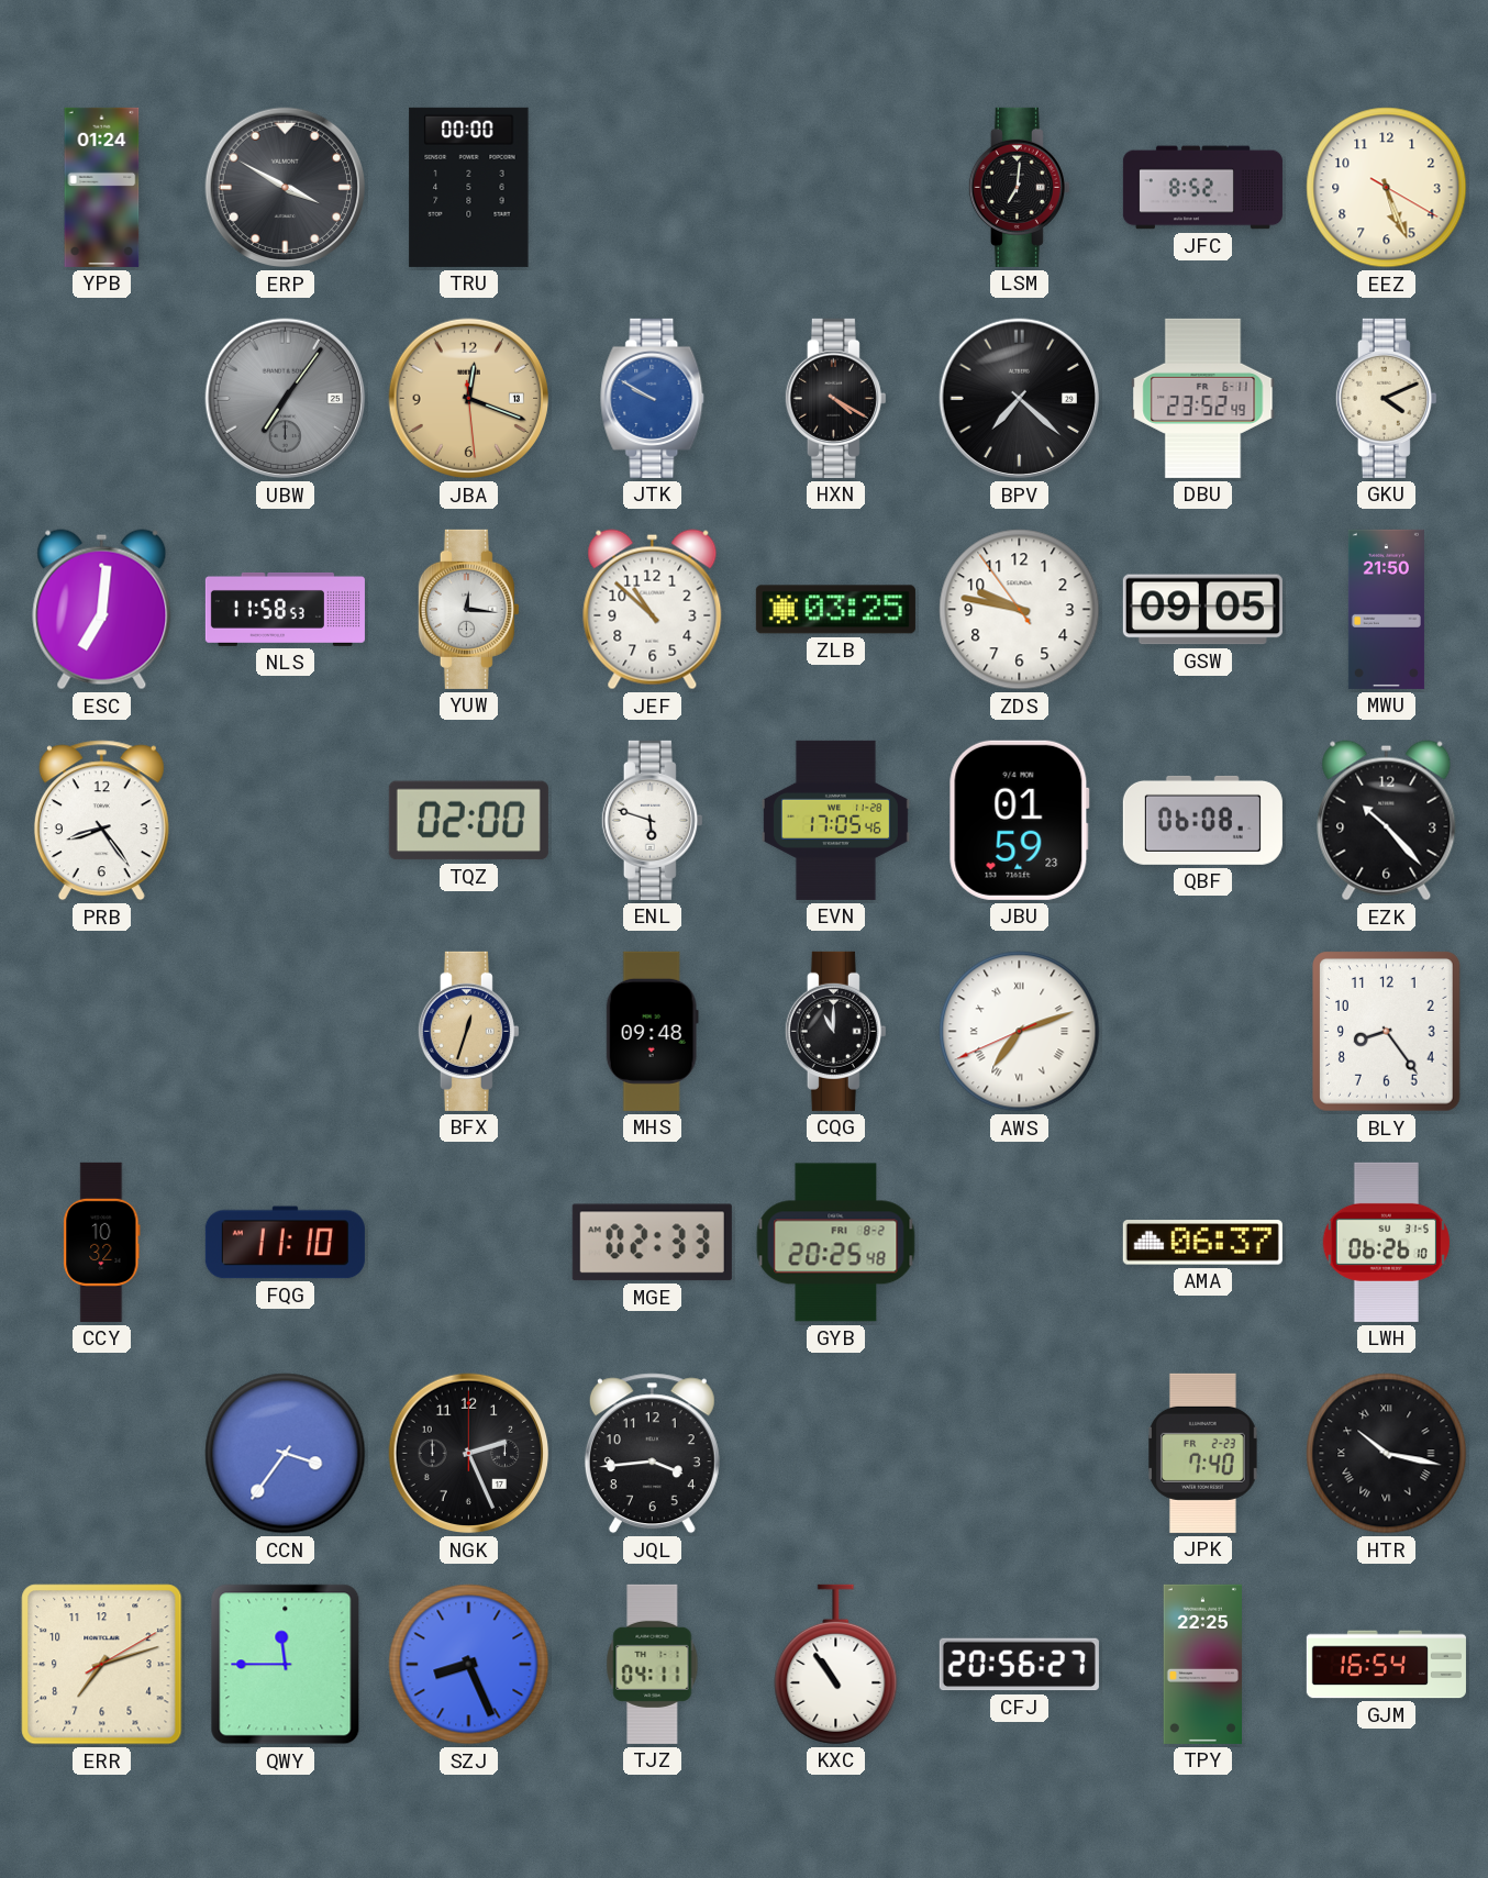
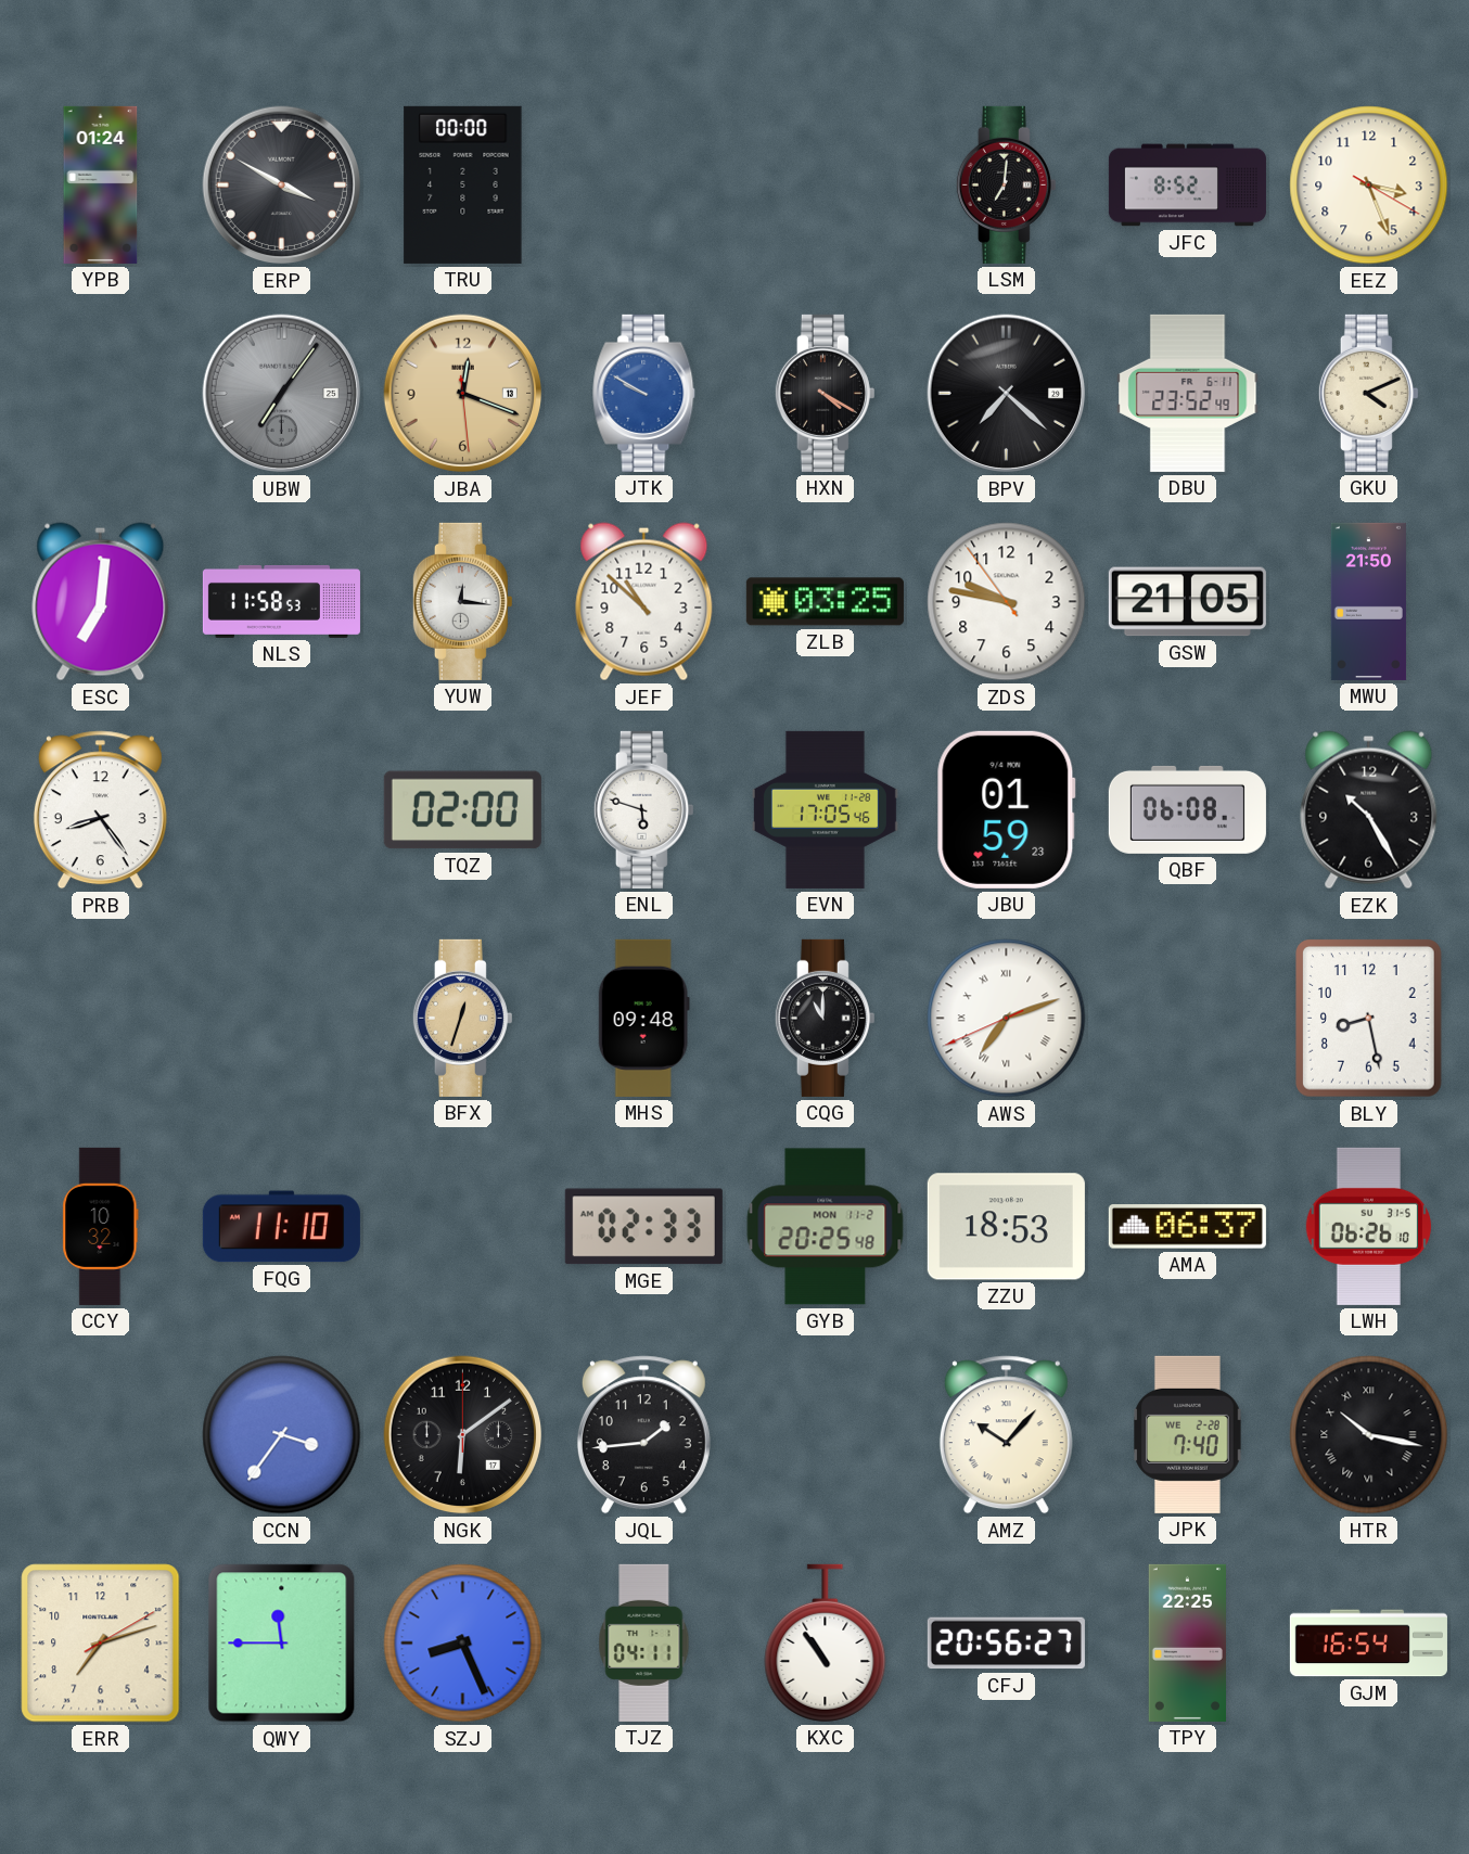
EEZ: 5:26 -> 3:26
GSW: 09:05 -> 21:05
EZK: 10:23 -> 10:25
BLY: 8:24 -> 8:28
GYB date: FRI 8-2 -> MON 11-2
ZZU: none -> 18:53
NGK: 2:26 -> 6:09
JQL: 3:44 -> 1:44
AMZ: none -> 10:07
JPK date: FR 2-23 -> WE 2-28
